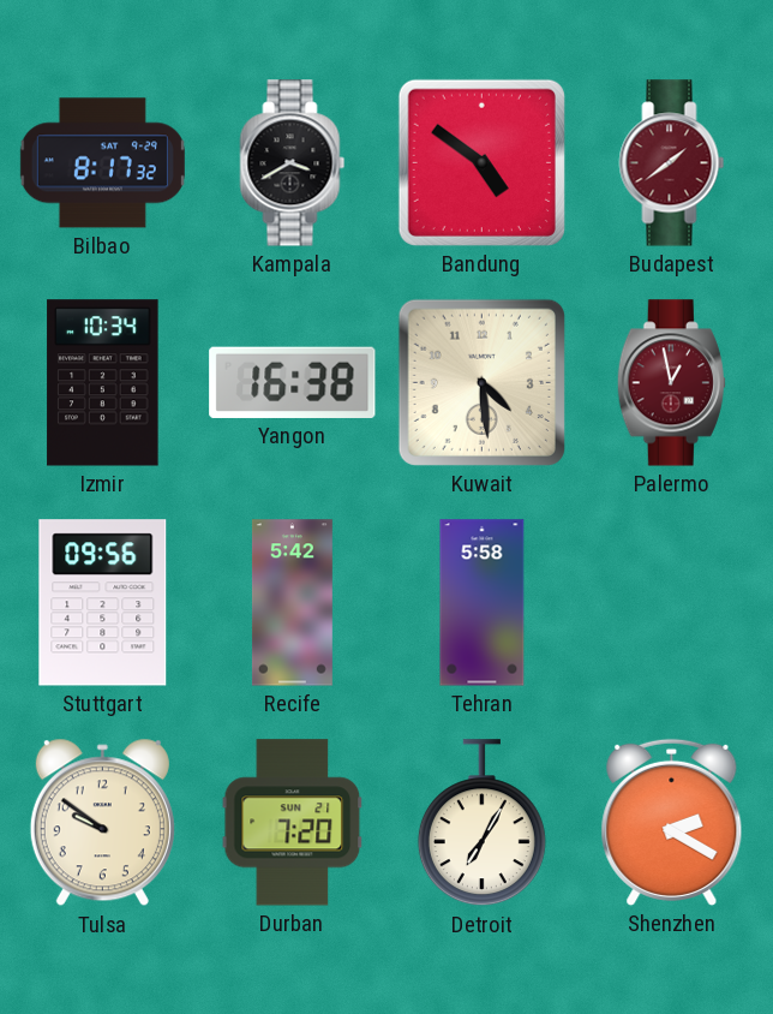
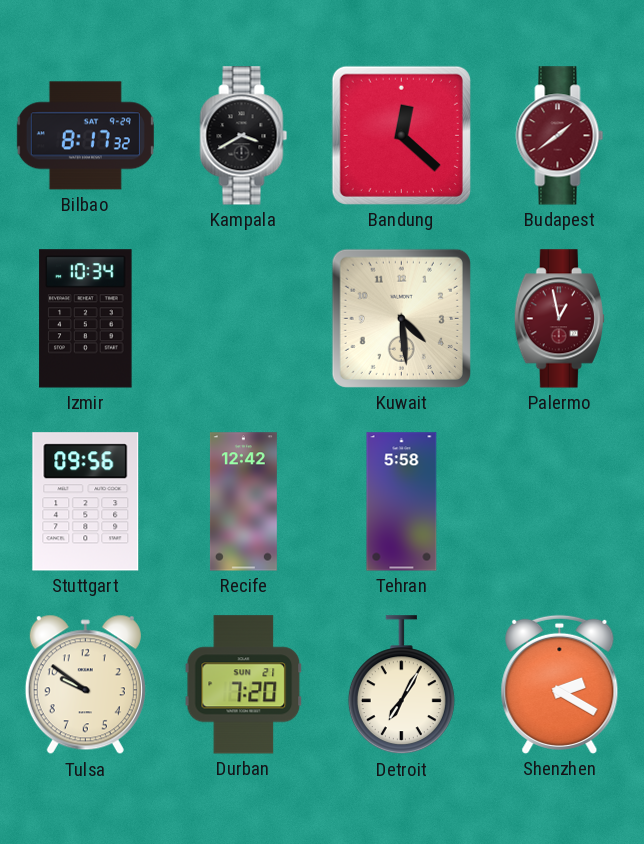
Bandung: 4:51 -> 12:22
Yangon: 16:38 -> none
Recife: 5:42 -> 12:42
